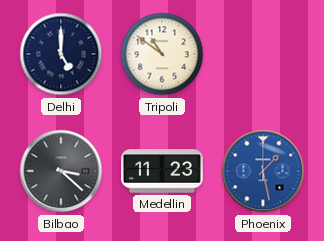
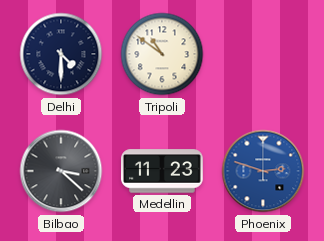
Delhi: 5:00 -> 4:30
Phoenix: 1:28 -> 2:48
